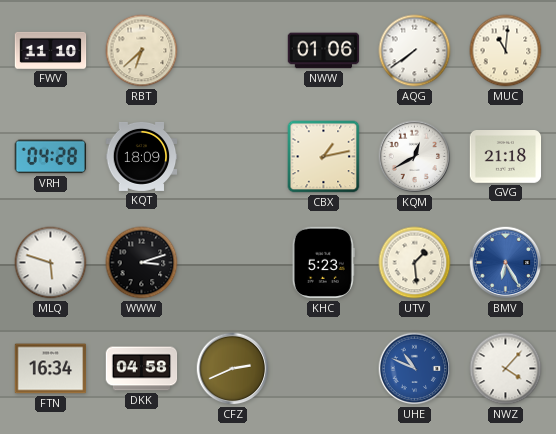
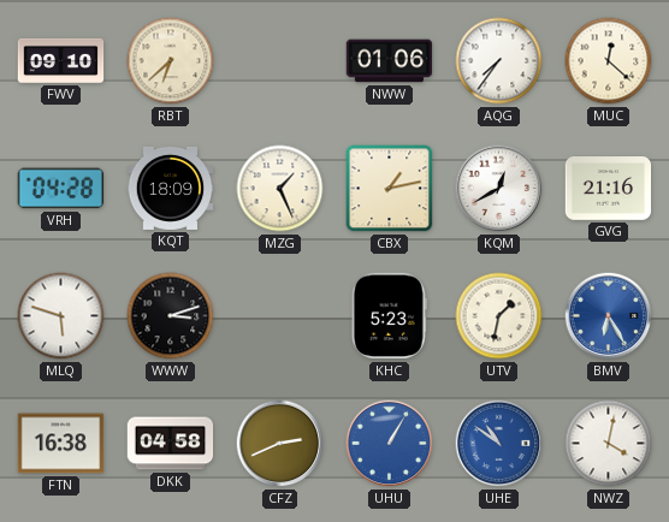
FWV: 11:10 -> 09:10
AQG: 7:39 -> 7:36
MUC: 11:01 -> 12:22
MZG: none -> 1:26
GVG: 21:18 -> 21:16
UTV: 1:29 -> 1:32
FTN: 16:34 -> 16:38
UHU: none -> 1:05
UHE: 10:49 -> 10:51
NWZ: 4:07 -> 4:02
